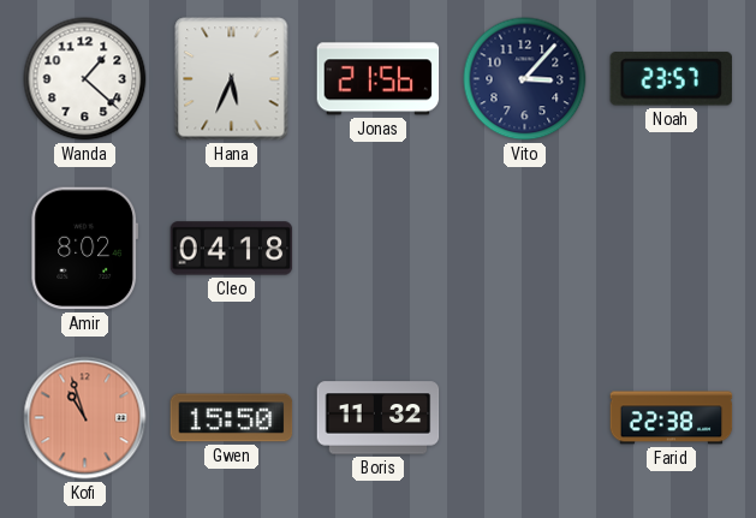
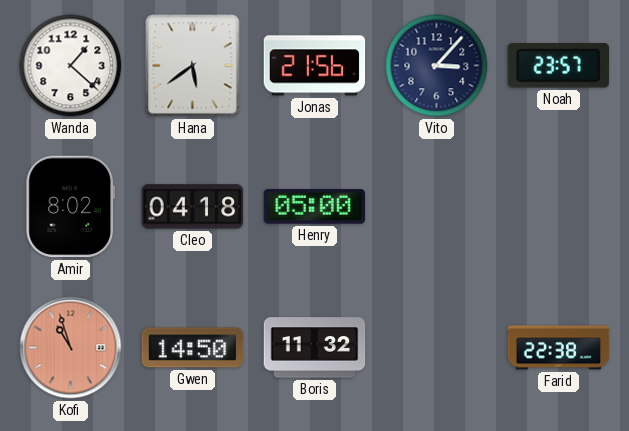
Hana: 5:34 -> 5:39
Henry: none -> 05:00
Gwen: 15:50 -> 14:50
